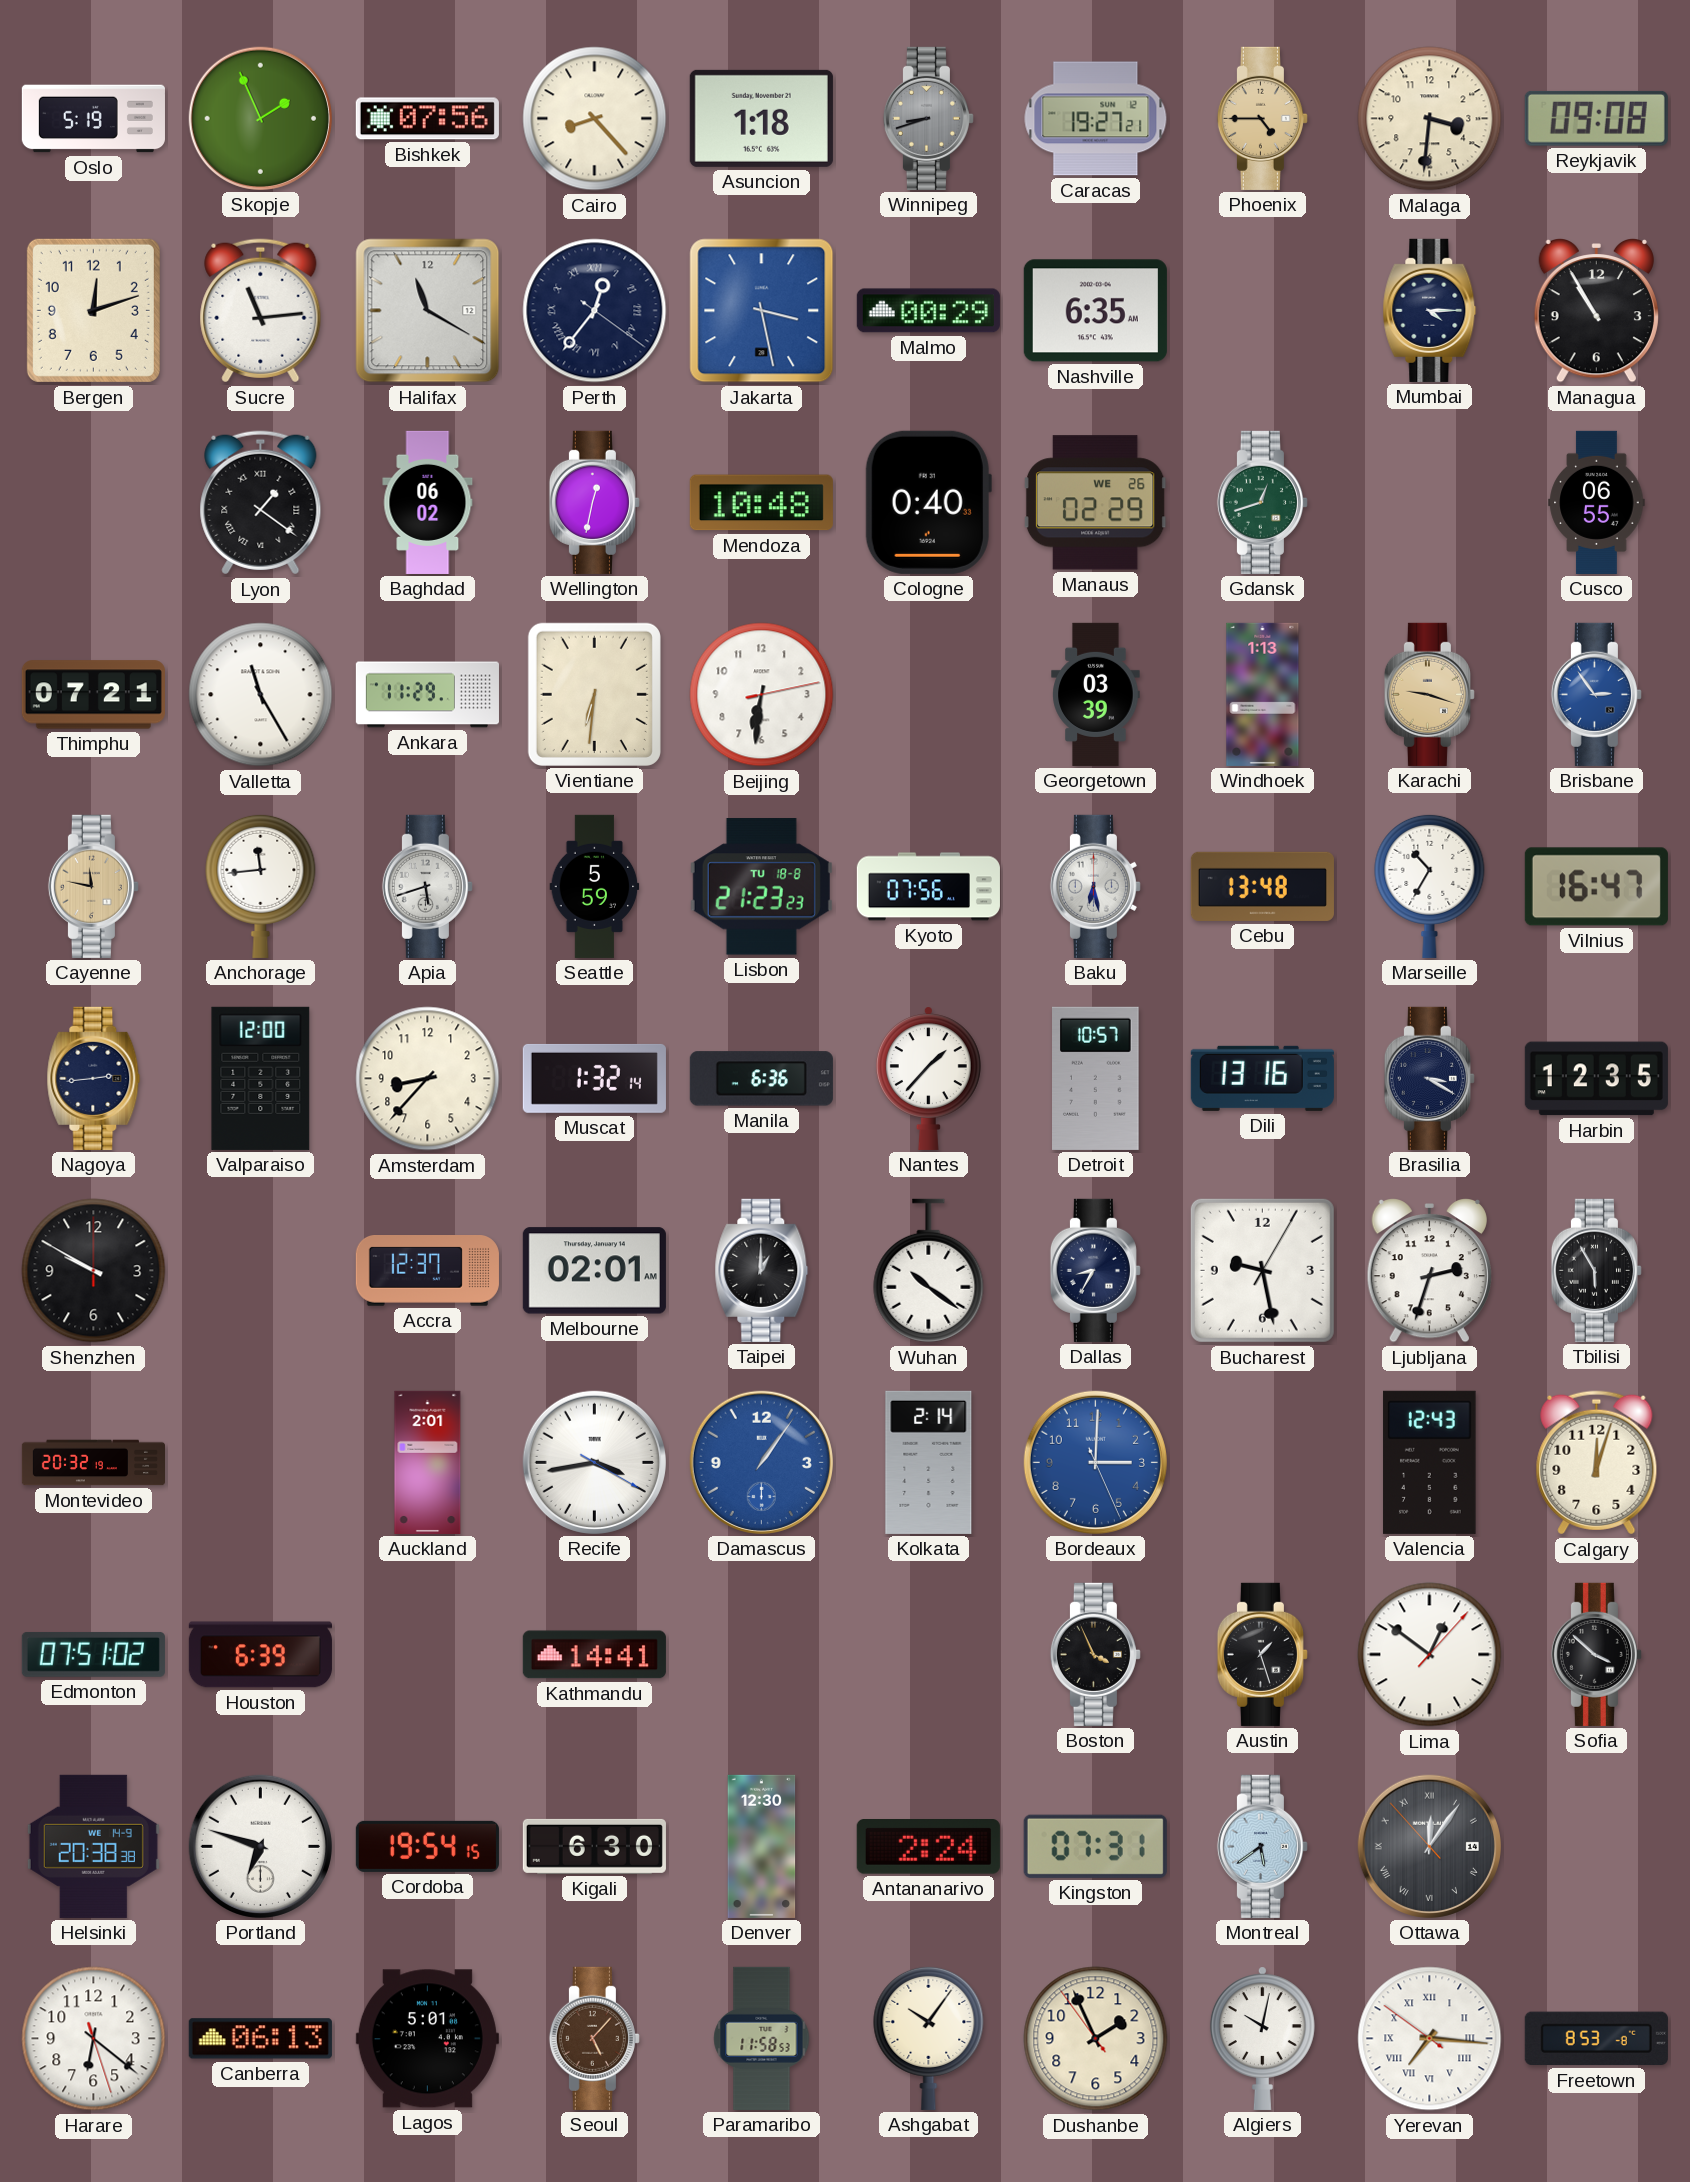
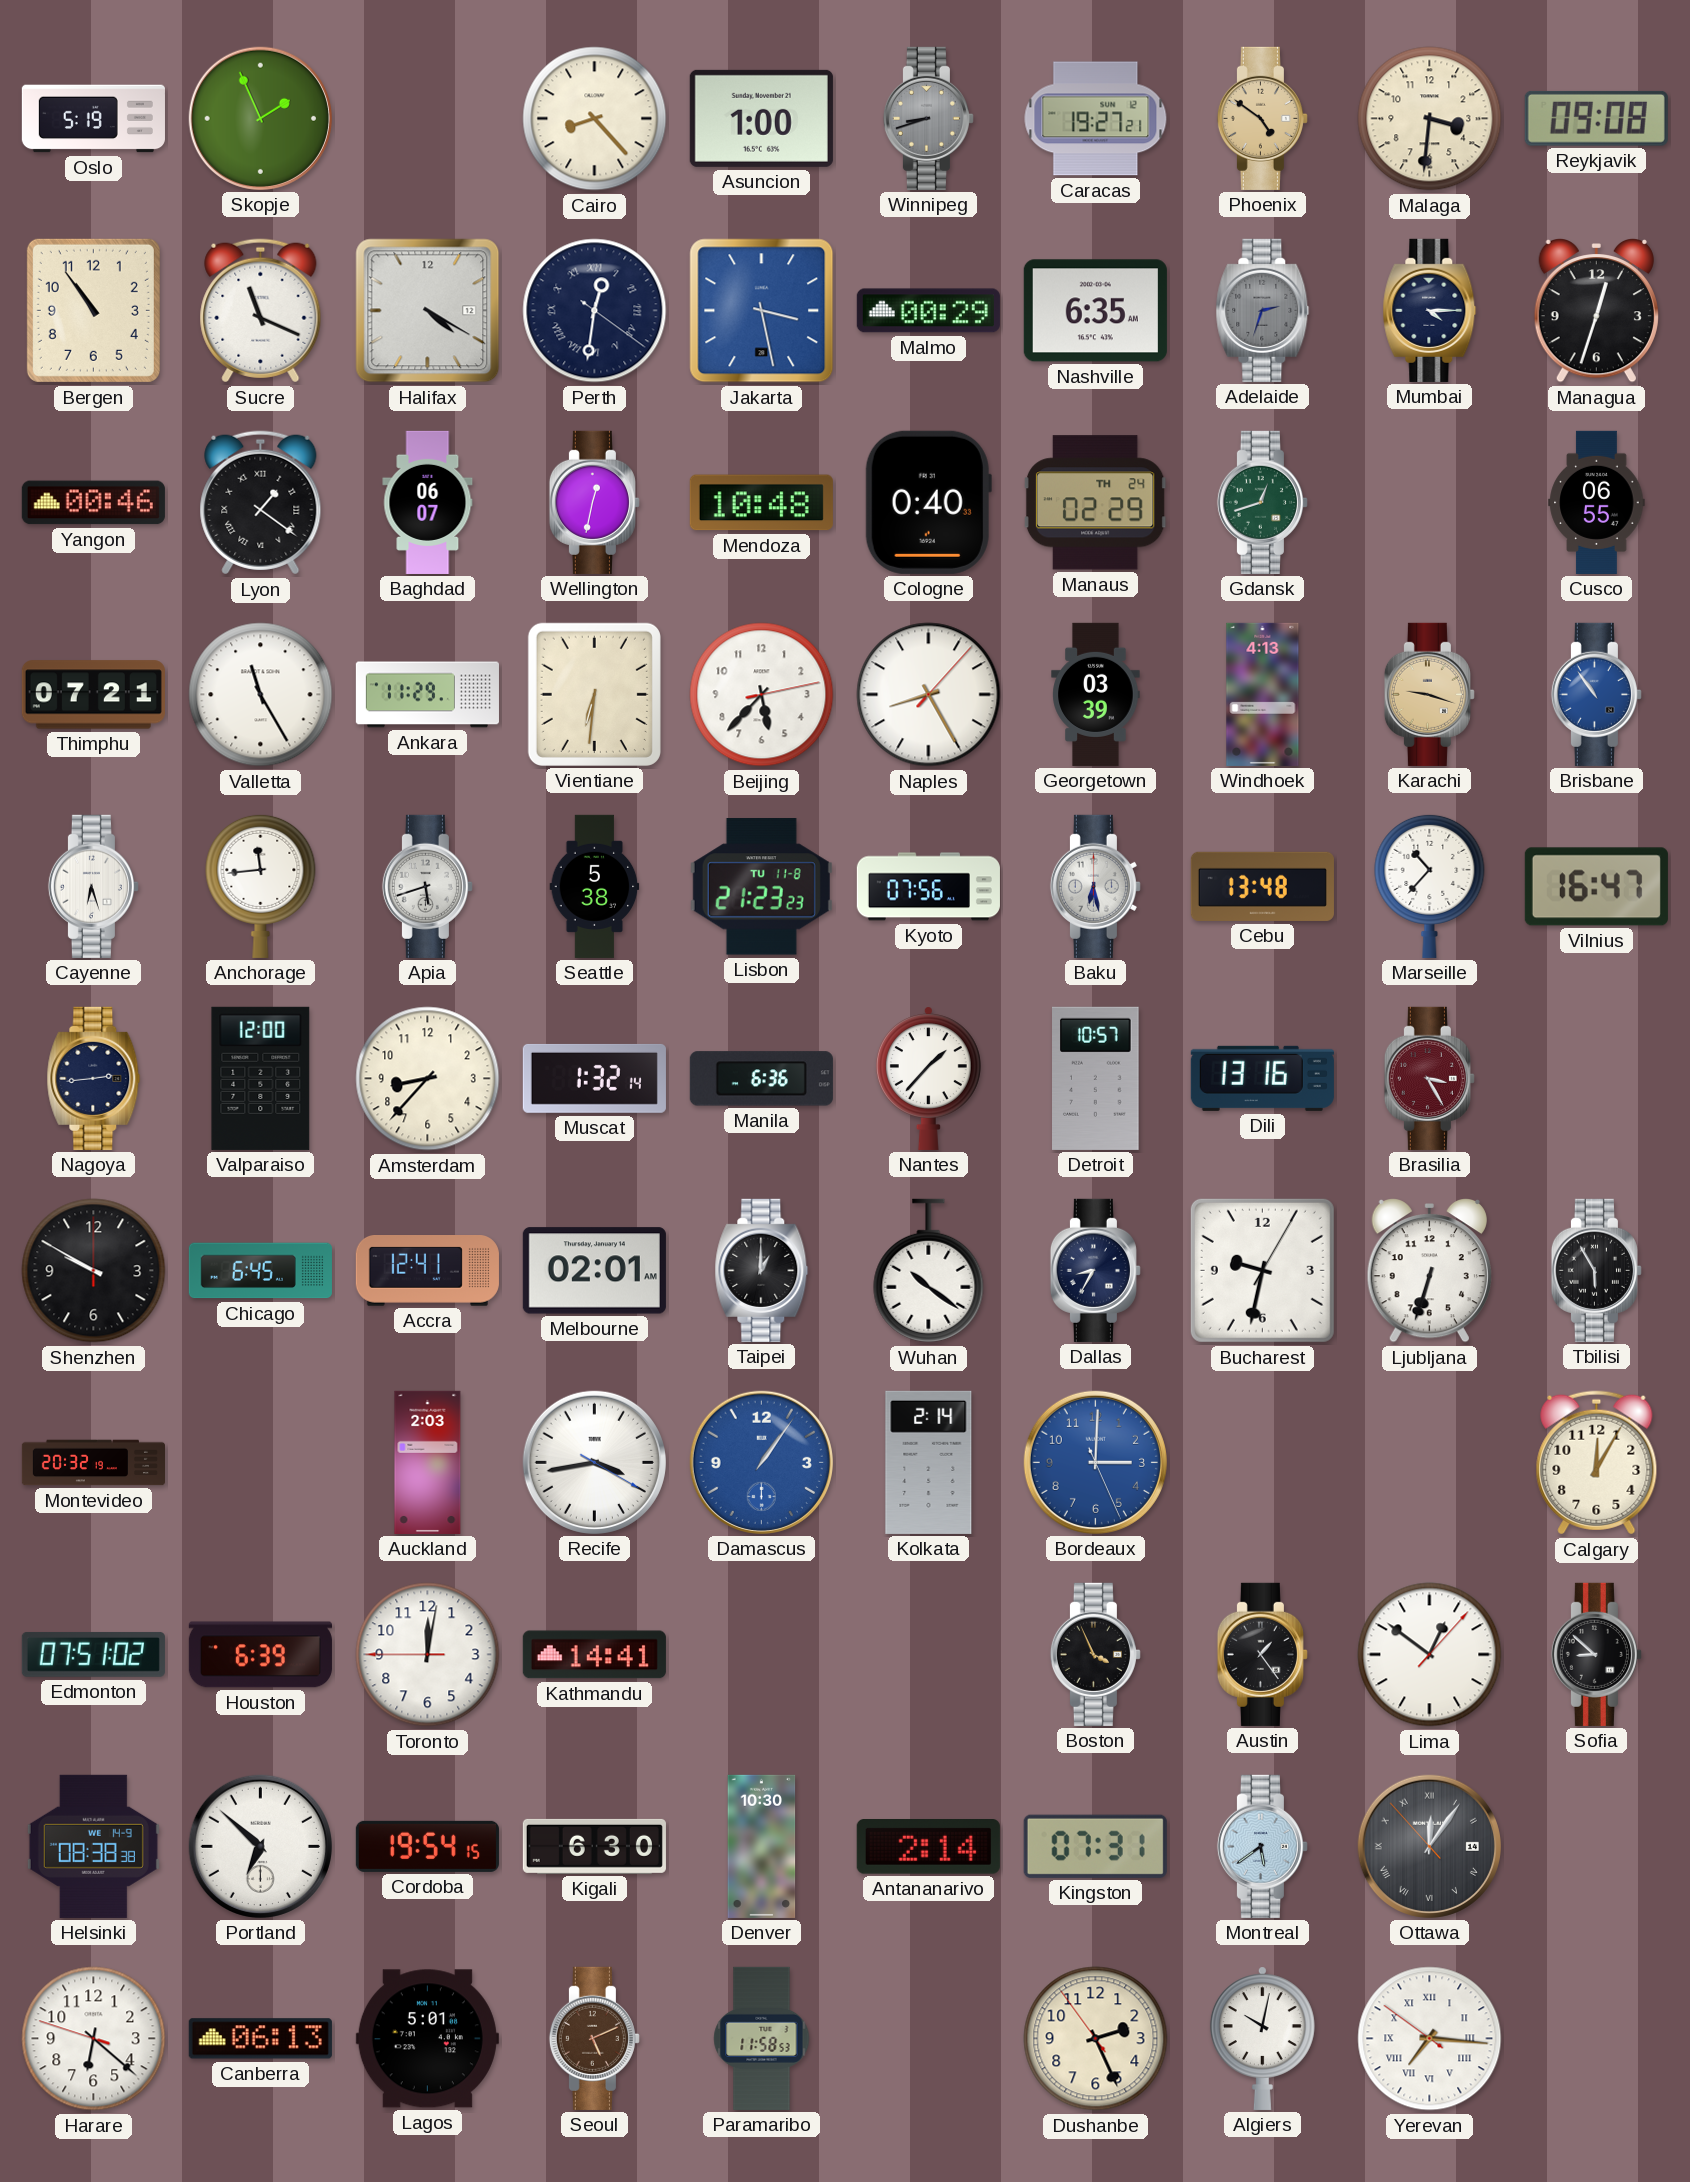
Bishkek: 07:56 -> none
Asuncion: 1:18 -> 1:00
Phoenix: 4:45 -> 4:51
Bergen: 12:12 -> 10:54
Sucre: 11:14 -> 11:19
Halifax: 11:20 -> 4:20
Perth: 12:36 -> 12:31
Adelaide: none -> 2:33
Managua: 10:55 -> 12:33
Yangon: none -> 00:46
Baghdad: 06:02 -> 06:07
Manaus date: WE 26 -> TH 24
Beijing: 6:31 -> 5:37
Naples: none -> 8:25
Windhoek: 1:13 -> 4:13
Brisbane: 2:54 -> 10:54
Cayenne: 11:47 -> 6:27
Cayenne dial: champagne -> white
Seattle: 5:59 -> 5:38
Lisbon date: TU 18-8 -> TU 11-8
Marseille: 10:35 -> 10:37
Brasilia: 3:20 -> 3:25
Brasilia dial: navy -> burgundy
Harbin: 12:35 -> none
Chicago: none -> 6:45
Accra: 12:37 -> 12:41
Bucharest: 9:28 -> 9:32
Ljubljana: 2:33 -> 6:33
Auckland: 2:01 -> 2:03
Valencia: 12:43 -> none
Calgary: 12:03 -> 12:05
Toronto: none -> 12:01
Austin: 1:27 -> 1:24
Sofia: 3:52 -> 8:52
Helsinki: 20:38 -> 08:38
Portland: 6:48 -> 6:52
Denver: 12:30 -> 10:30
Antananarivo: 2:24 -> 2:14
Harare: 6:21:27 -> 6:21:48
Seoul: 5:07 -> 5:11
Ashgabat: 10:06 -> none
Dushanbe: 1:55 -> 2:25
Freetown: 8:53 -> none
